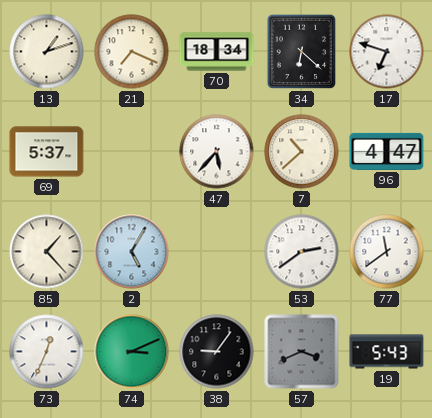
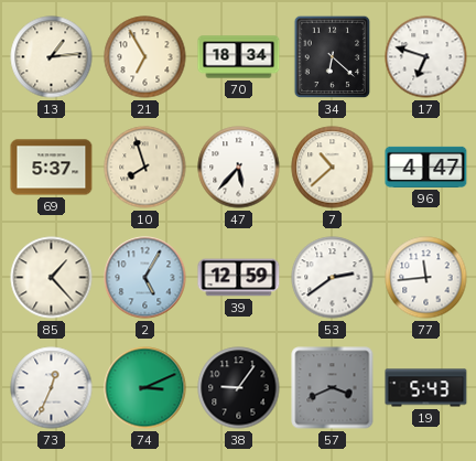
13: 1:12 -> 1:14
21: 7:19 -> 6:55
10: none -> 7:57
39: none -> 12:59
77: 11:39 -> 11:44
